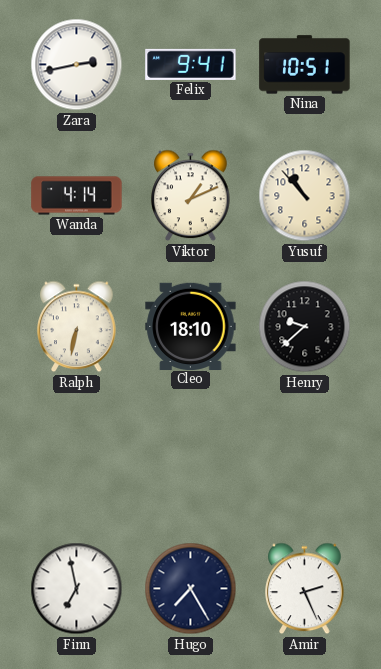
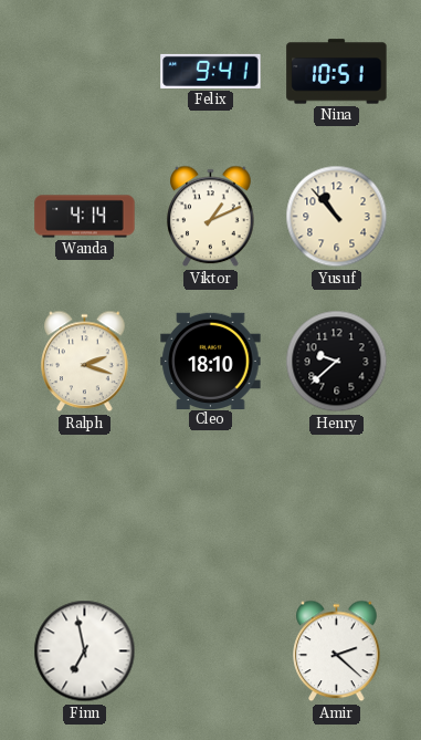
Zara: 2:43 -> none
Ralph: 6:32 -> 2:18
Hugo: 7:25 -> none
Amir: 2:26 -> 2:22
